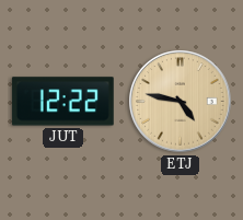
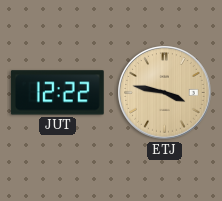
ETJ: 4:47 -> 3:47
